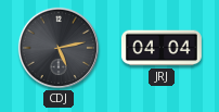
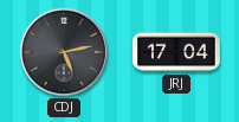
JRJ: 04:04 -> 17:04
